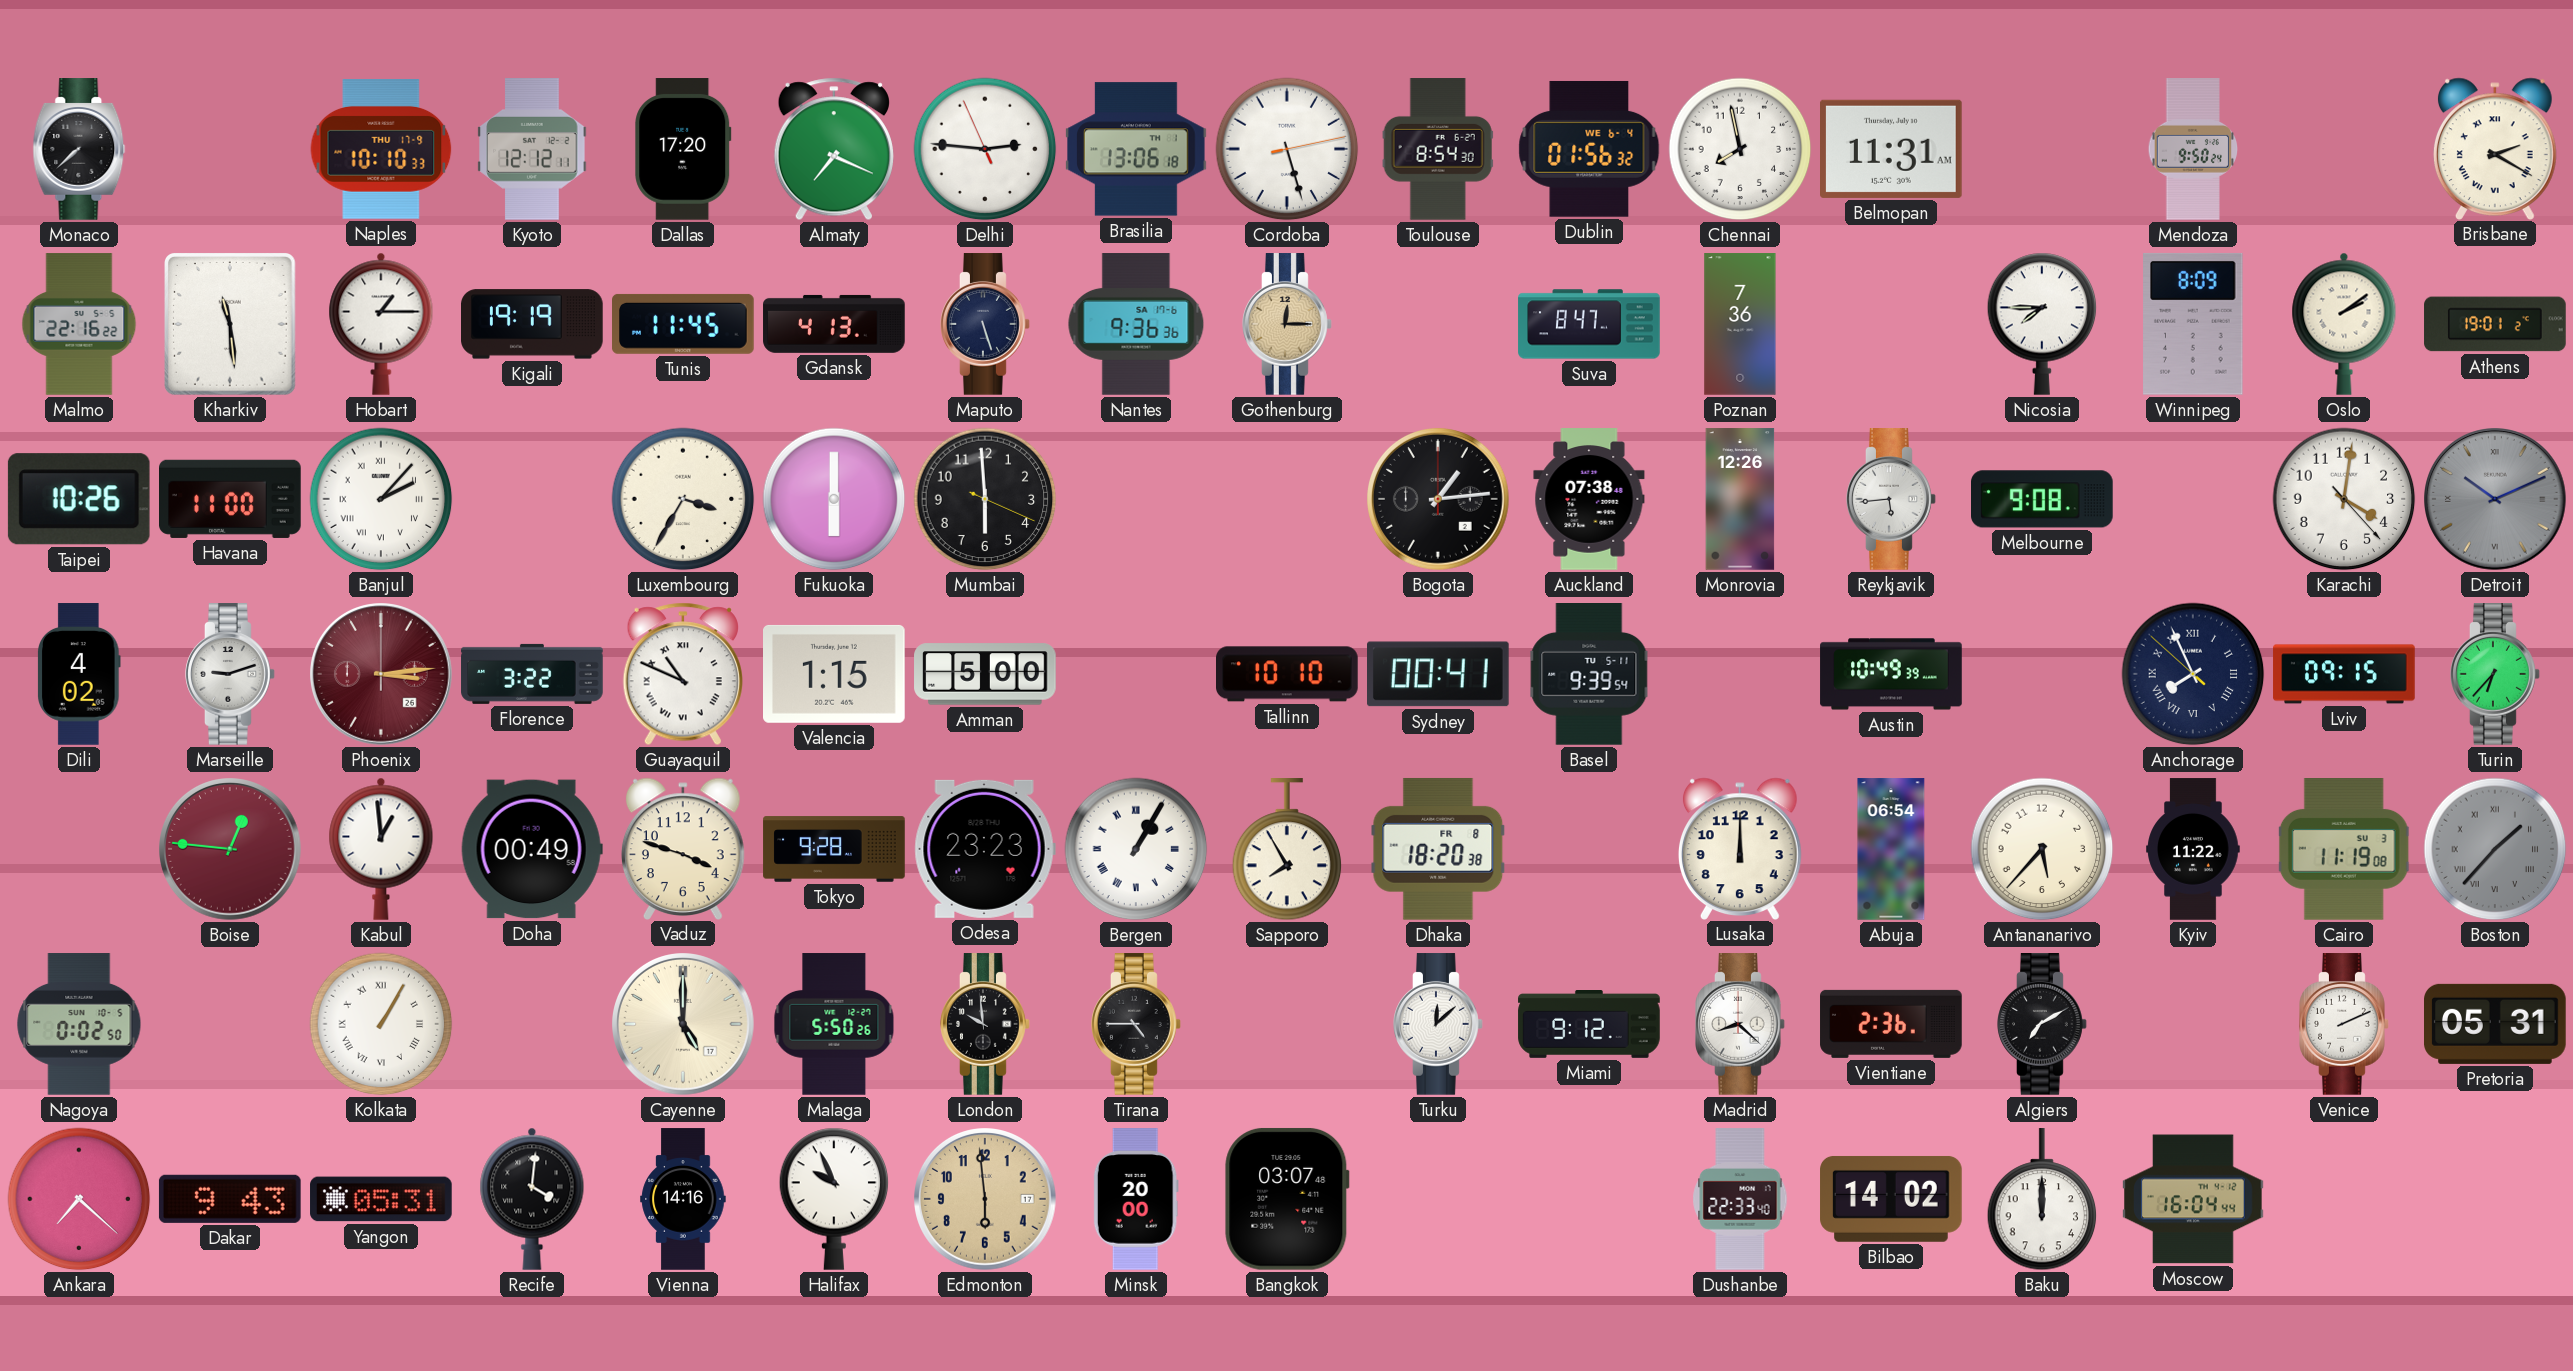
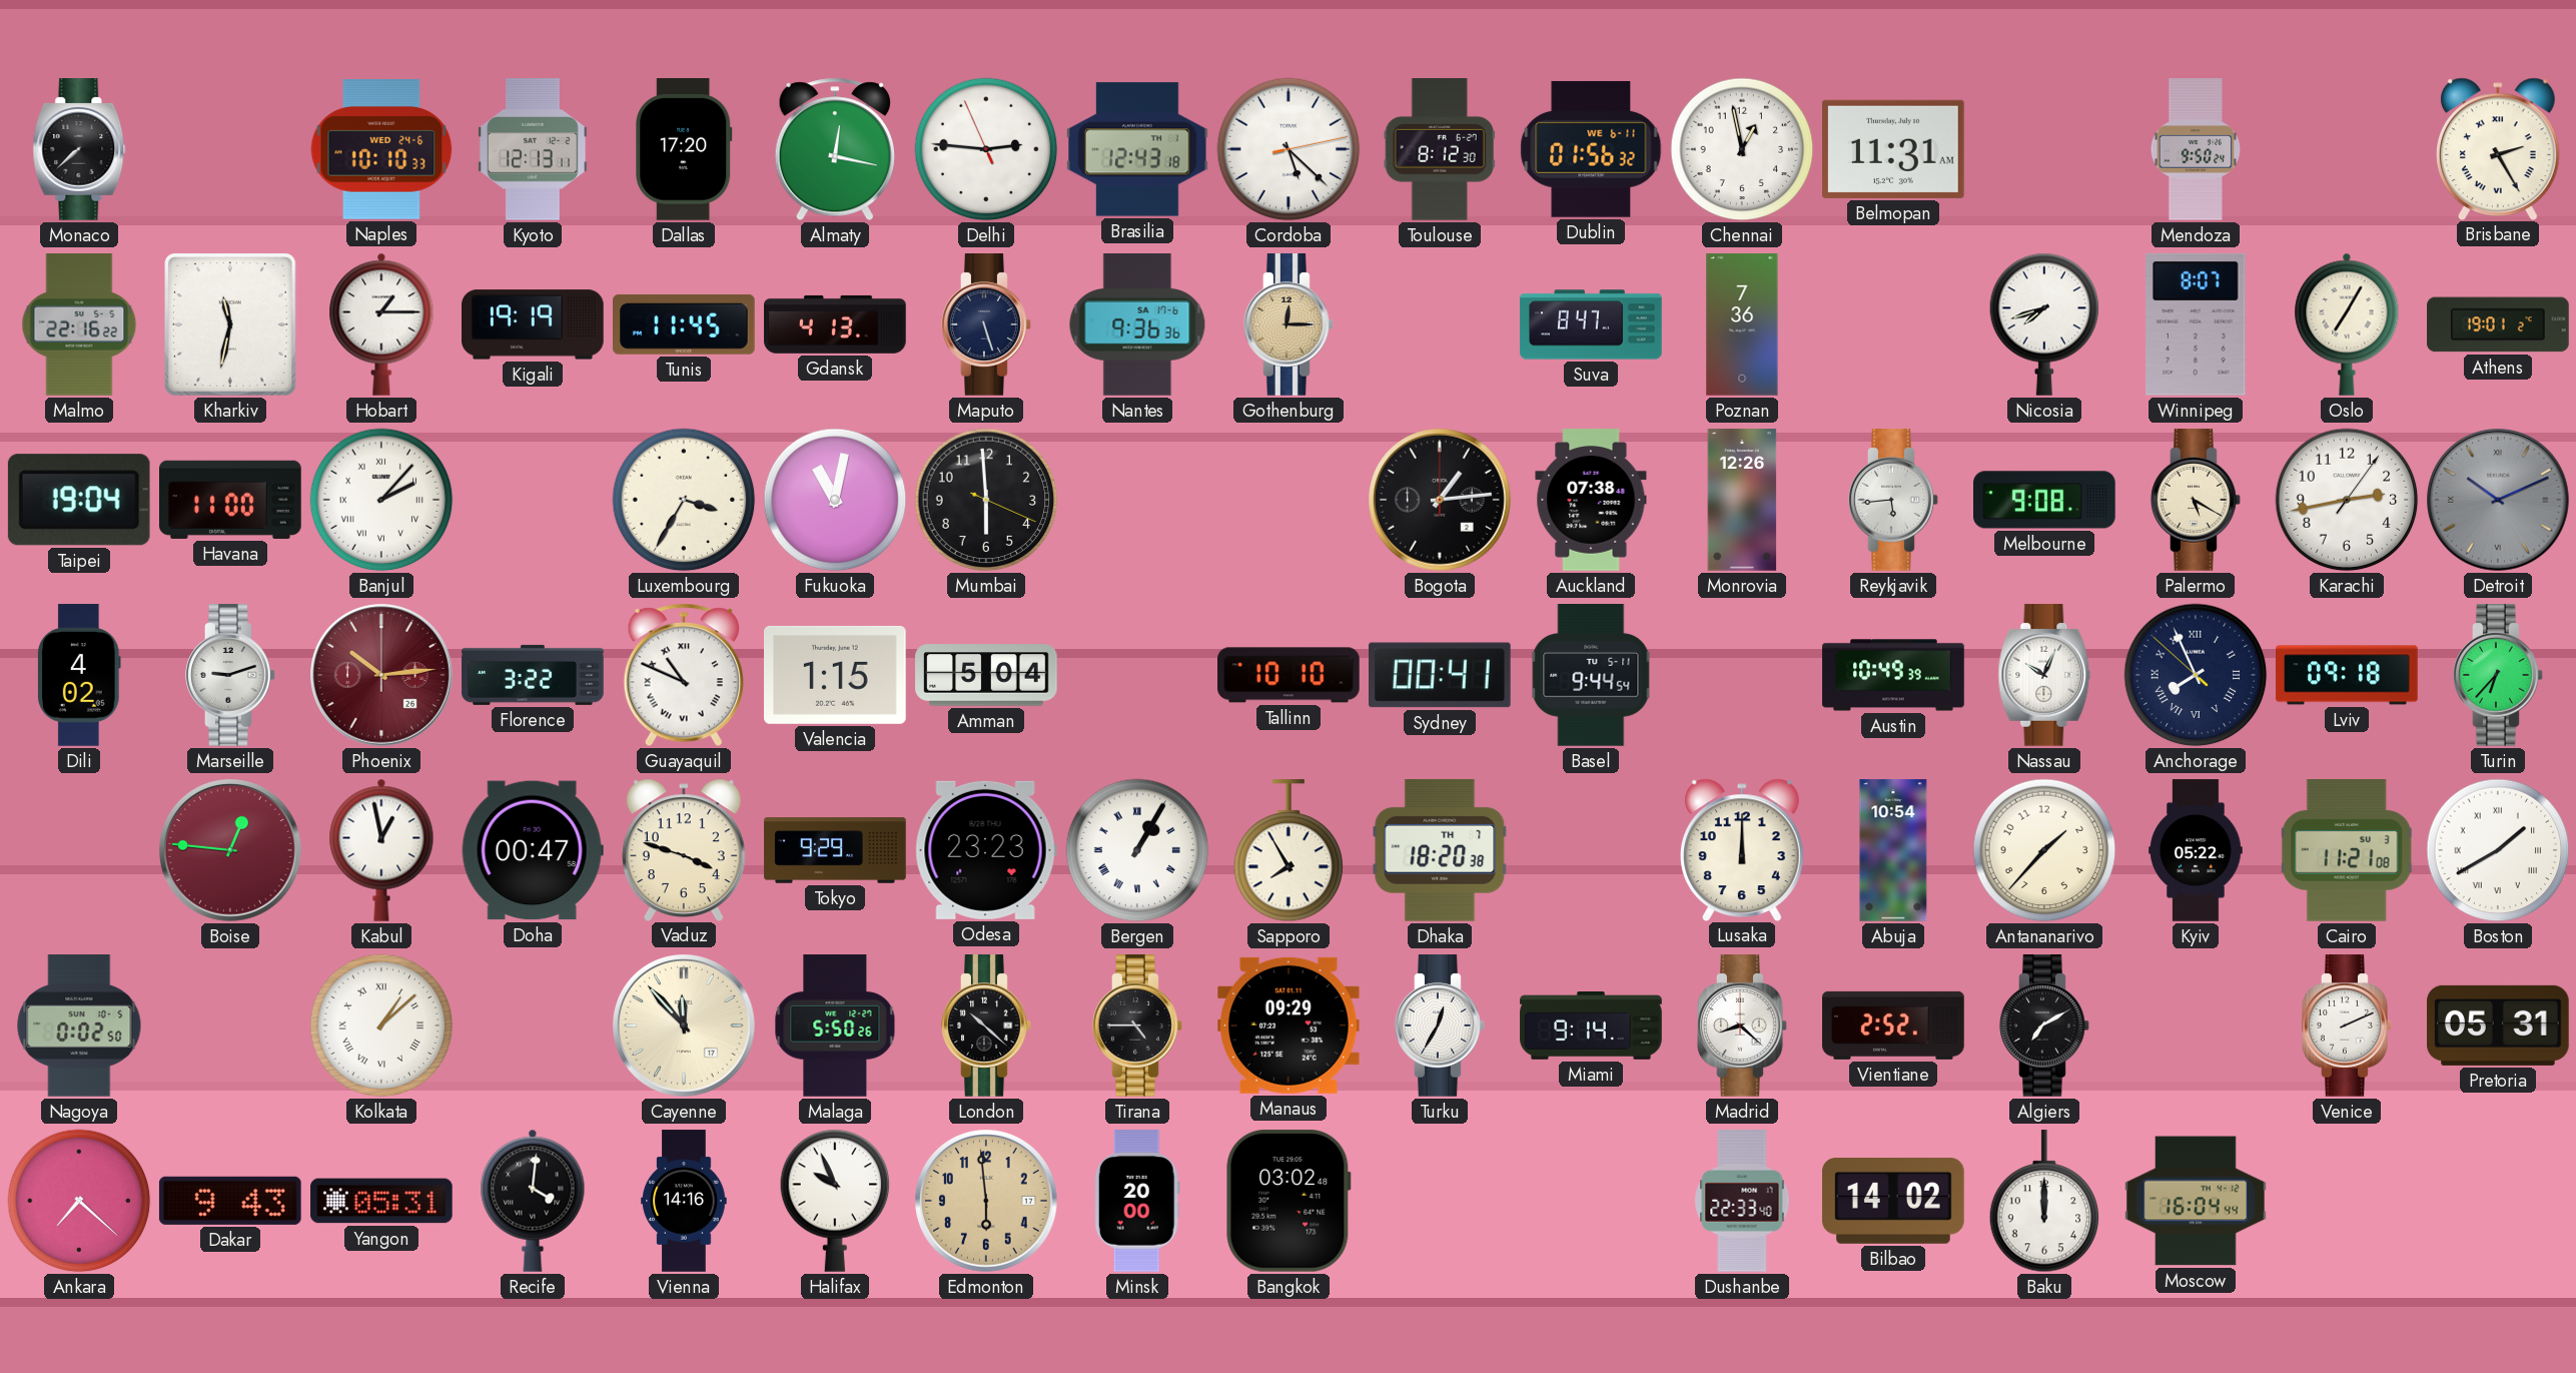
Naples date: THU 17-9 -> WED 24-6
Kyoto: 12:12 -> 12:13
Almaty: 7:19 -> 12:17
Brasilia: 13:06 -> 12:43
Cordoba: 5:27 -> 5:22
Toulouse: 8:54 -> 8:12
Dublin date: WE 6-4 -> WE 6-11
Chennai: 7:58 -> 12:58
Brisbane: 2:20 -> 2:25
Kharkiv: 11:29 -> 11:32
Nicosia: 7:45 -> 7:42
Winnipeg: 8:09 -> 8:07
Oslo: 2:09 -> 7:05
Taipei: 10:26 -> 19:04
Fukuoka: 6:00 -> 11:02
Palermo: none -> 5:20
Karachi: 4:01 -> 2:43
Phoenix: 3:14 -> 10:14
Amman: 5:00 -> 5:04
Basel: 9:39 -> 9:44
Nassau: none -> 10:04
Lviv: 09:15 -> 09:18
Kabul: 12:59 -> 12:58
Doha: 00:49 -> 00:47
Tokyo: 9:28 -> 9:29
Dhaka date: FR 8 -> TH 7
Abuja: 06:54 -> 10:54
Antananarivo: 5:37 -> 1:37
Kyiv: 11:22 -> 05:22
Cairo: 11:19 -> 11:21
Boston: 1:37 -> 1:40
Boston dial: grey -> white
Kolkata: 1:05 -> 1:08
Cayenne: 5:00 -> 11:53
London: 9:59 -> 10:22
Manaus: none -> 09:29
Turku: 12:08 -> 12:35
Miami: 9:12 -> 9:14
Vientiane: 2:36 -> 2:52
Bangkok: 03:07 -> 03:02
